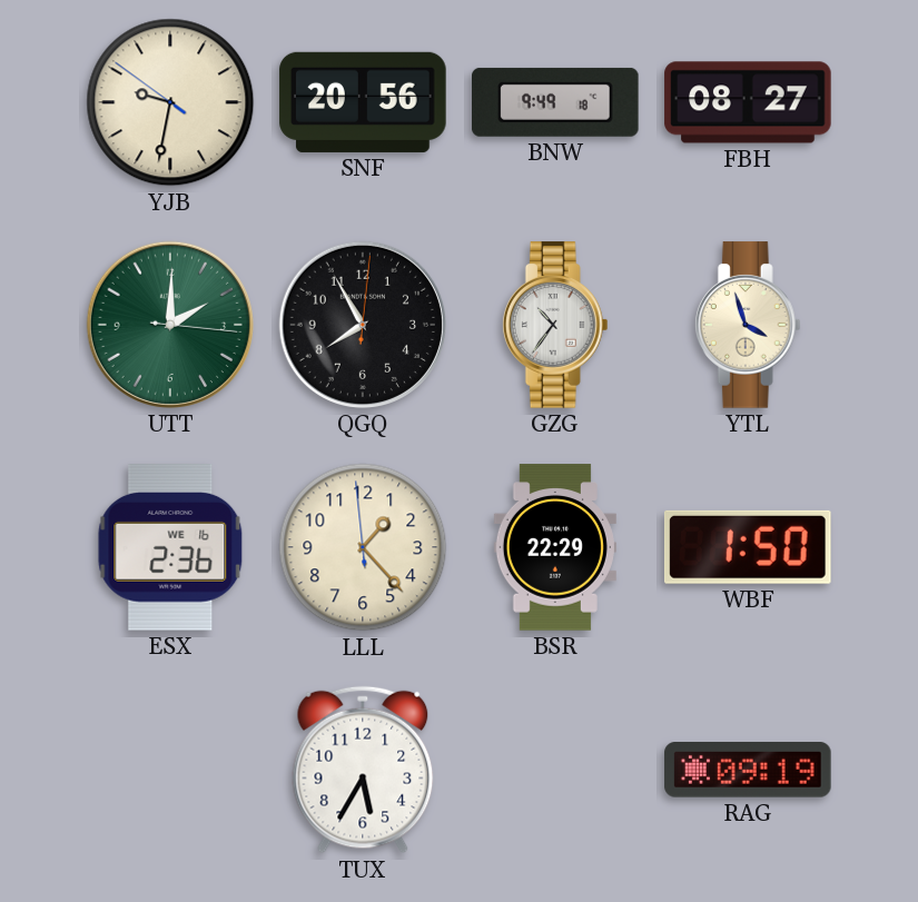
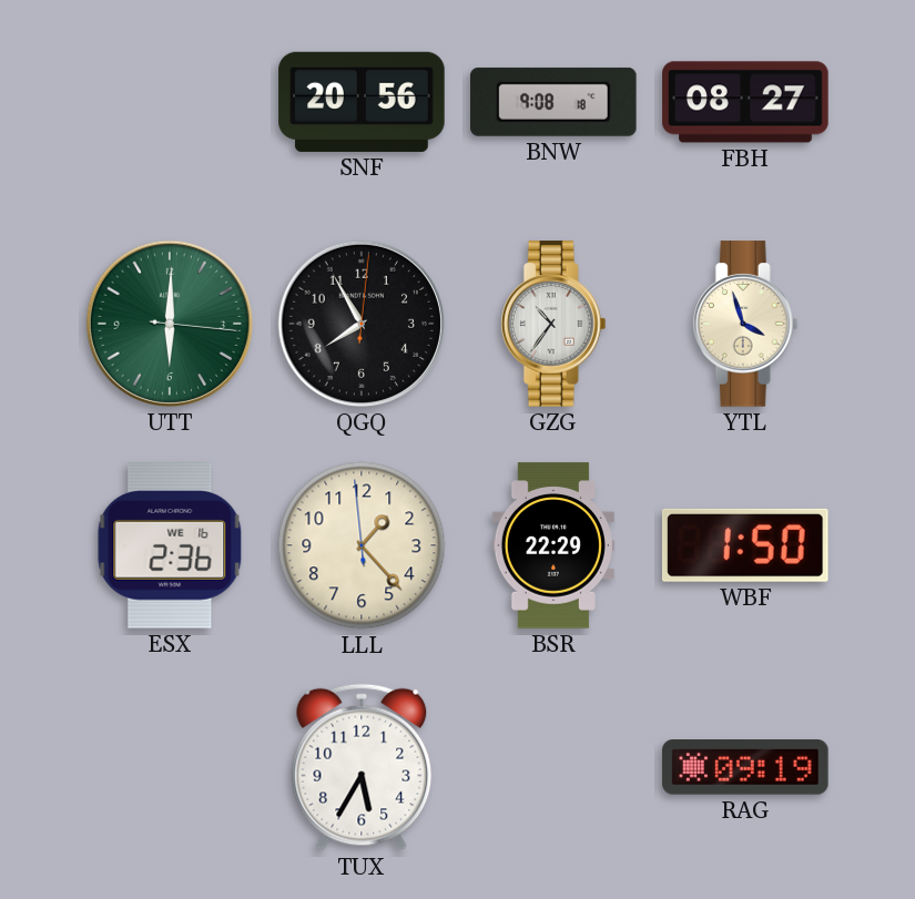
YJB: 9:31 -> none
BNW: 9:49 -> 9:08
UTT: 2:00 -> 6:00
